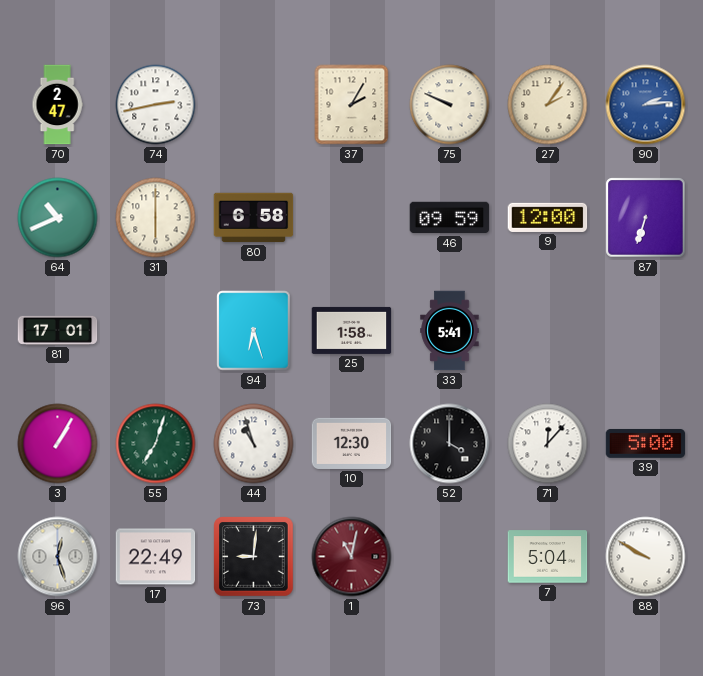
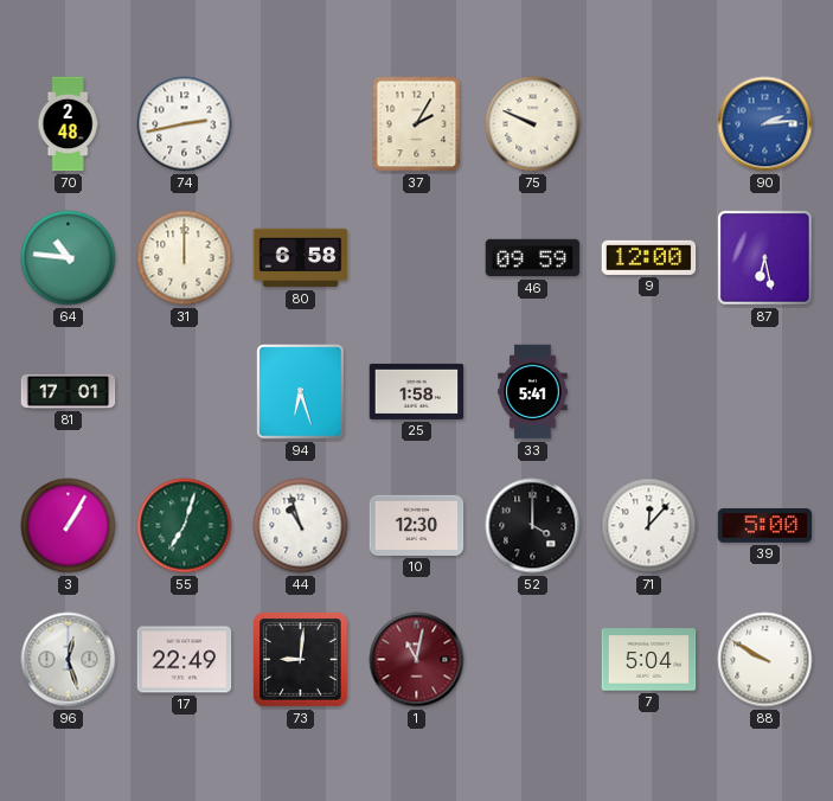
70: 2:47 -> 2:48
27: 2:06 -> none
64: 10:41 -> 10:46
31: 6:00 -> 12:00
87: 6:33 -> 6:28
